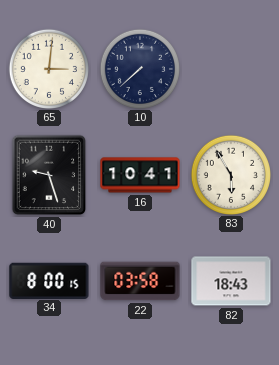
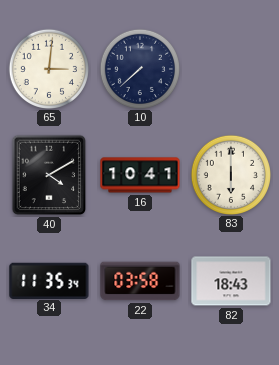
40: 9:27 -> 4:10
83: 5:55 -> 6:00
34: 8:00 -> 11:35
